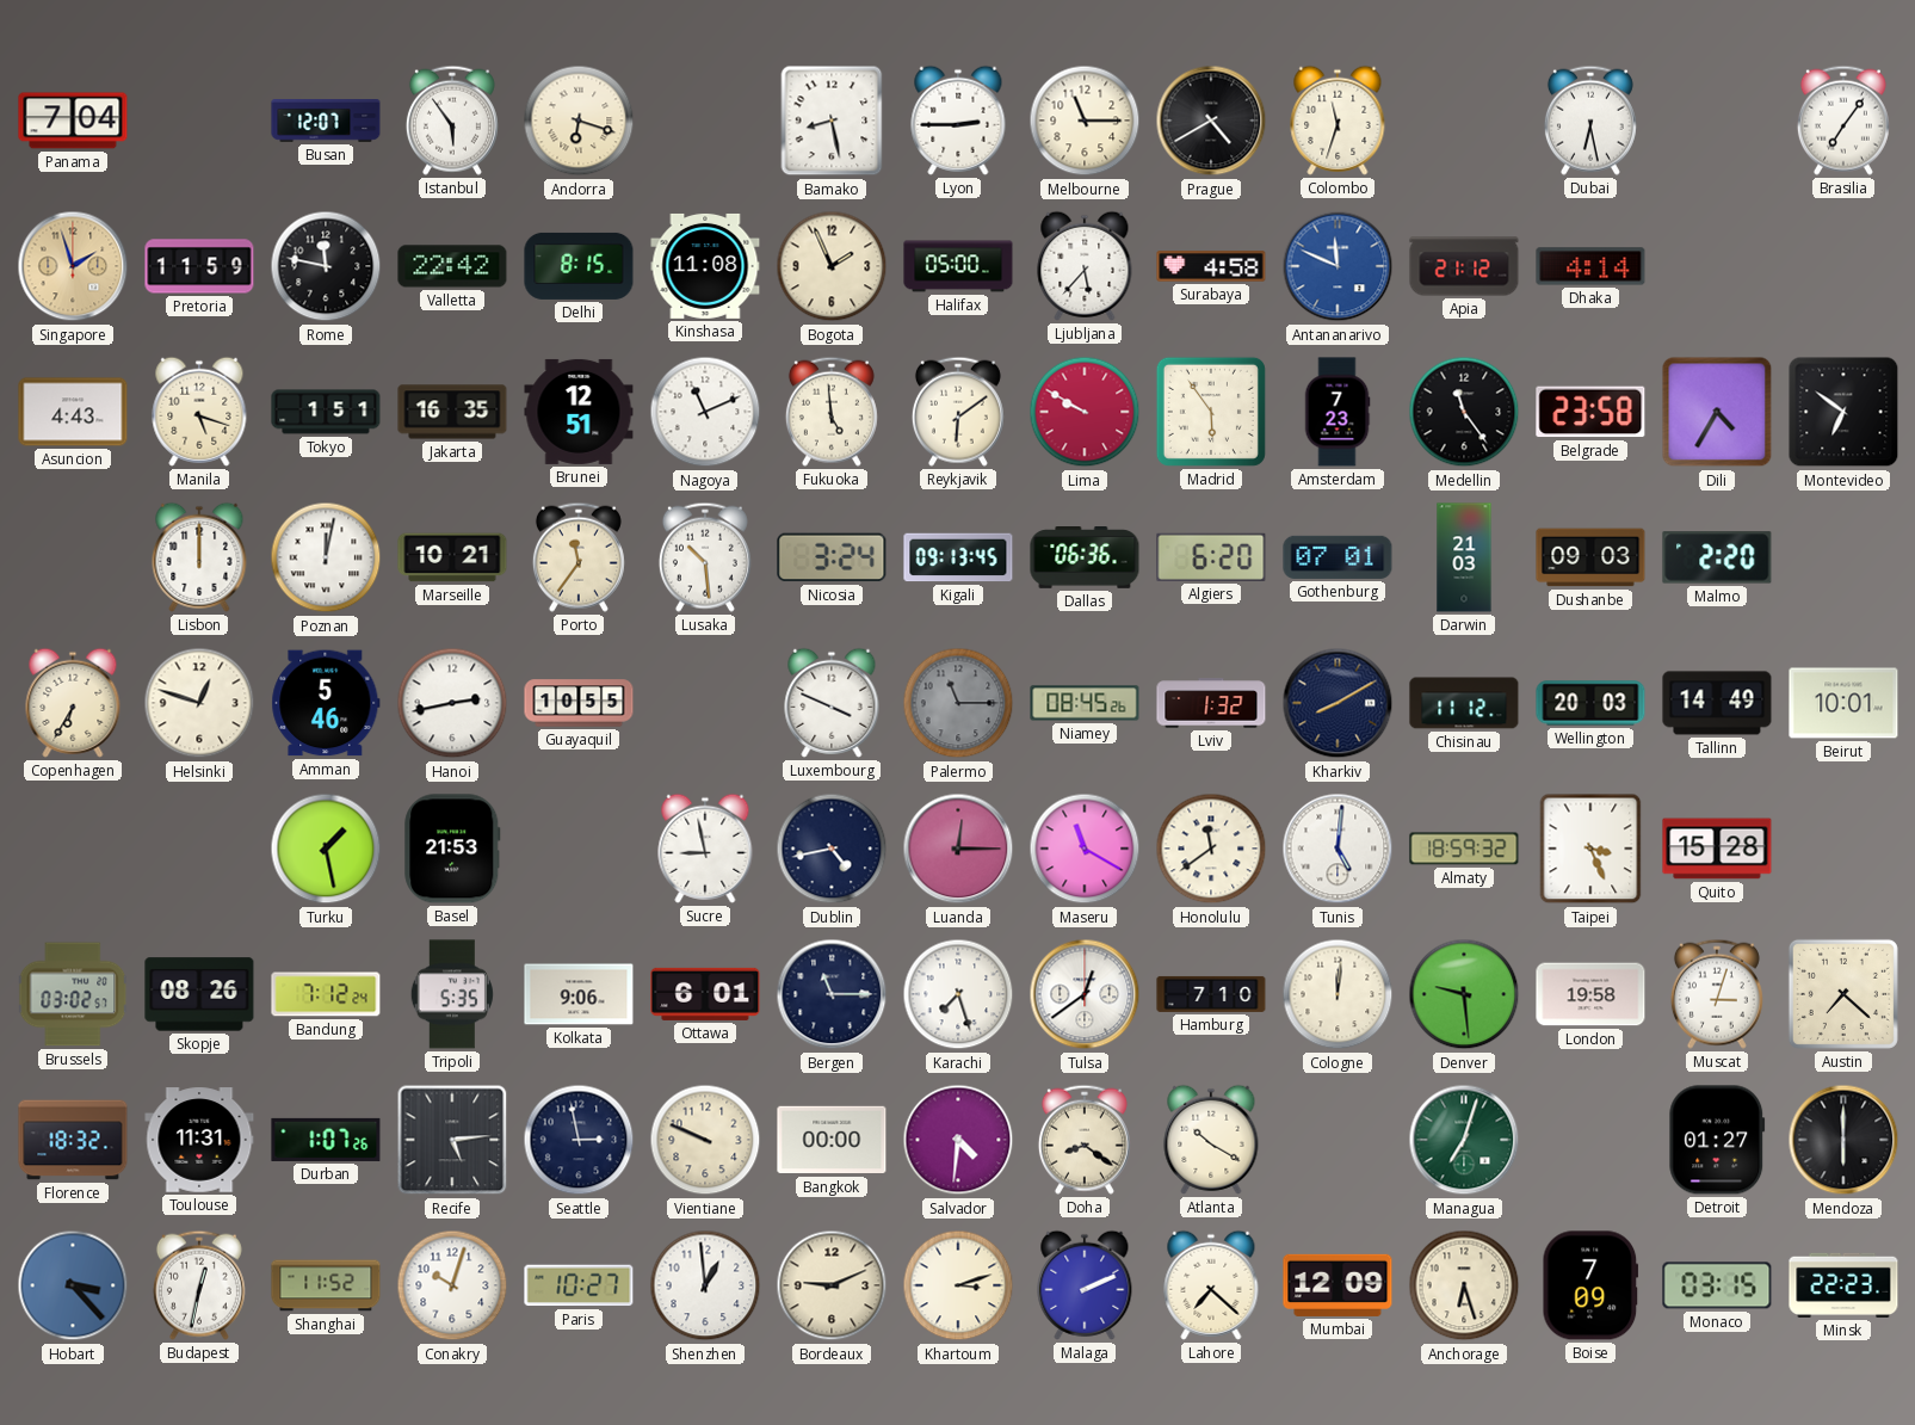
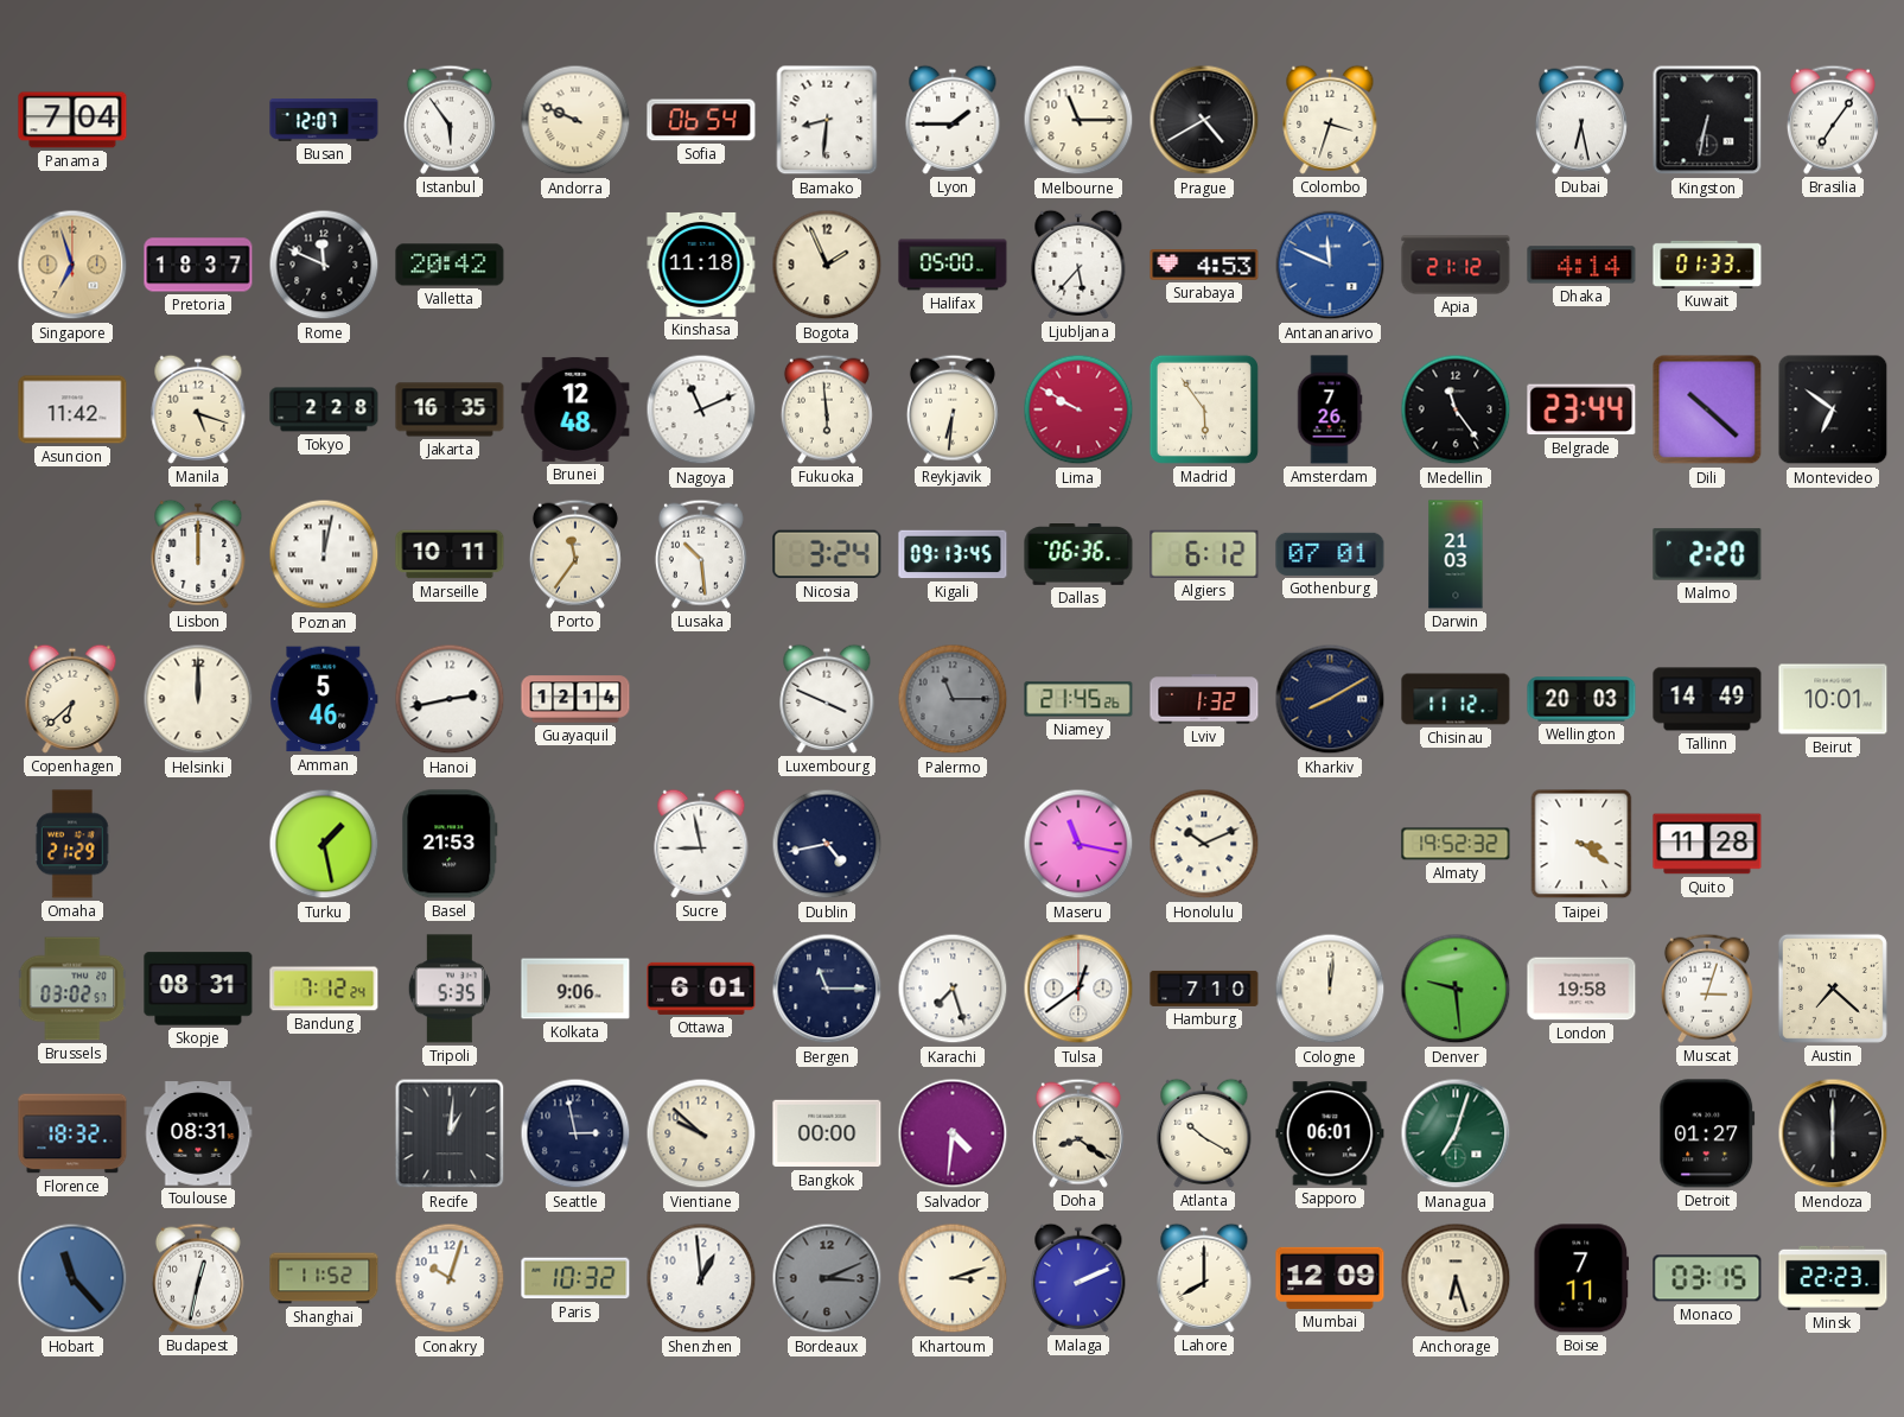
Andorra: 6:18 -> 9:49
Sofia: none -> 06:54
Bamako: 8:28 -> 8:31
Lyon: 2:45 -> 1:45
Colombo: 11:33 -> 3:33
Kingston: none -> 6:32
Singapore: 1:57 -> 6:57
Pretoria: 11:59 -> 18:37
Rome: 11:47 -> 11:49
Valletta: 22:42 -> 20:42
Delhi: 8:15 -> none
Kinshasa: 11:08 -> 11:18
Surabaya: 4:58 -> 4:53
Kuwait: none -> 01:33
Asuncion: 4:43 -> 11:42
Tokyo: 1:51 -> 2:28
Brunei: 12:51 -> 12:48
Fukuoka: 4:59 -> 5:59
Reykjavik: 6:09 -> 6:31
Amsterdam: 7:23 -> 7:26
Belgrade: 23:58 -> 23:44
Dili: 4:35 -> 10:22
Marseille: 10:21 -> 10:11
Algiers: 6:20 -> 6:12
Dushanbe: 09:03 -> none
Copenhagen: 6:35 -> 6:38
Helsinki: 12:48 -> 12:00
Guayaquil: 10:55 -> 12:14
Niamey: 08:45 -> 21:45
Omaha: none -> 21:29
Luanda: 12:15 -> none
Maseru: 11:20 -> 11:17
Honolulu: 11:39 -> 10:11
Tunis: 5:01 -> none
Almaty: 18:59 -> 19:52
Taipei: 3:26 -> 3:21
Quito: 15:28 -> 11:28
Skopje: 08:26 -> 08:31
Toulouse: 11:31 -> 08:31
Durban: 1:07 -> none
Recife: 5:14 -> 1:01
Vientiane: 9:49 -> 9:52
Sapporo: none -> 06:01
Hobart: 3:23 -> 11:23
Paris: 10:27 -> 10:32
Bordeaux: 9:11 -> 3:11
Bordeaux dial: cream -> grey
Lahore: 7:22 -> 8:00
Boise: 7:09 -> 7:11
